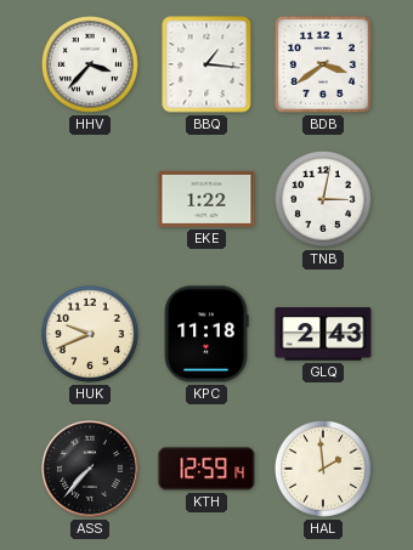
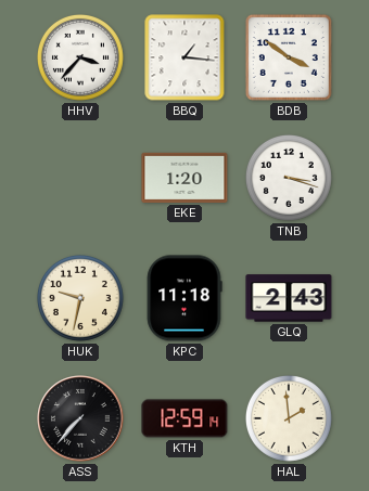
BDB: 3:39 -> 3:51
EKE: 1:22 -> 1:20
TNB: 3:02 -> 3:18
HUK: 9:41 -> 9:32
